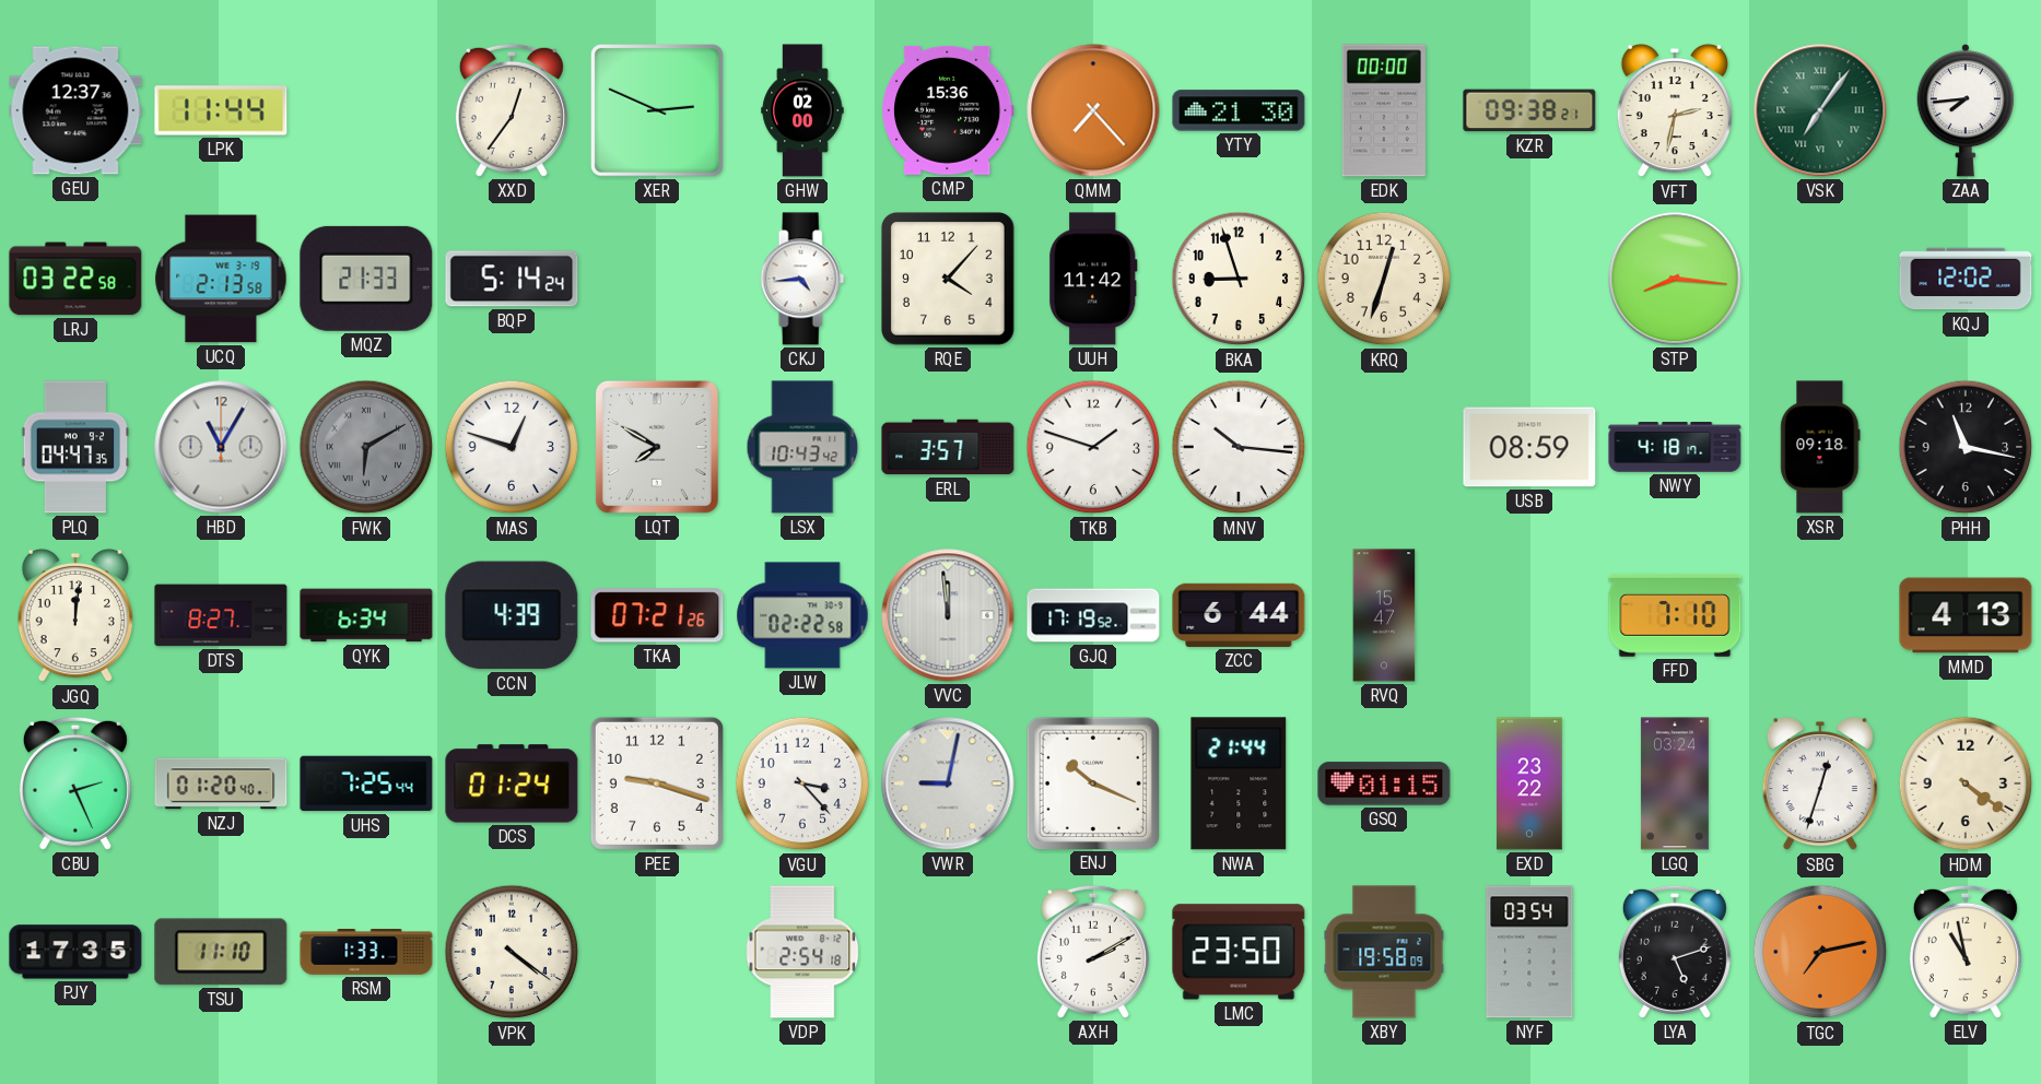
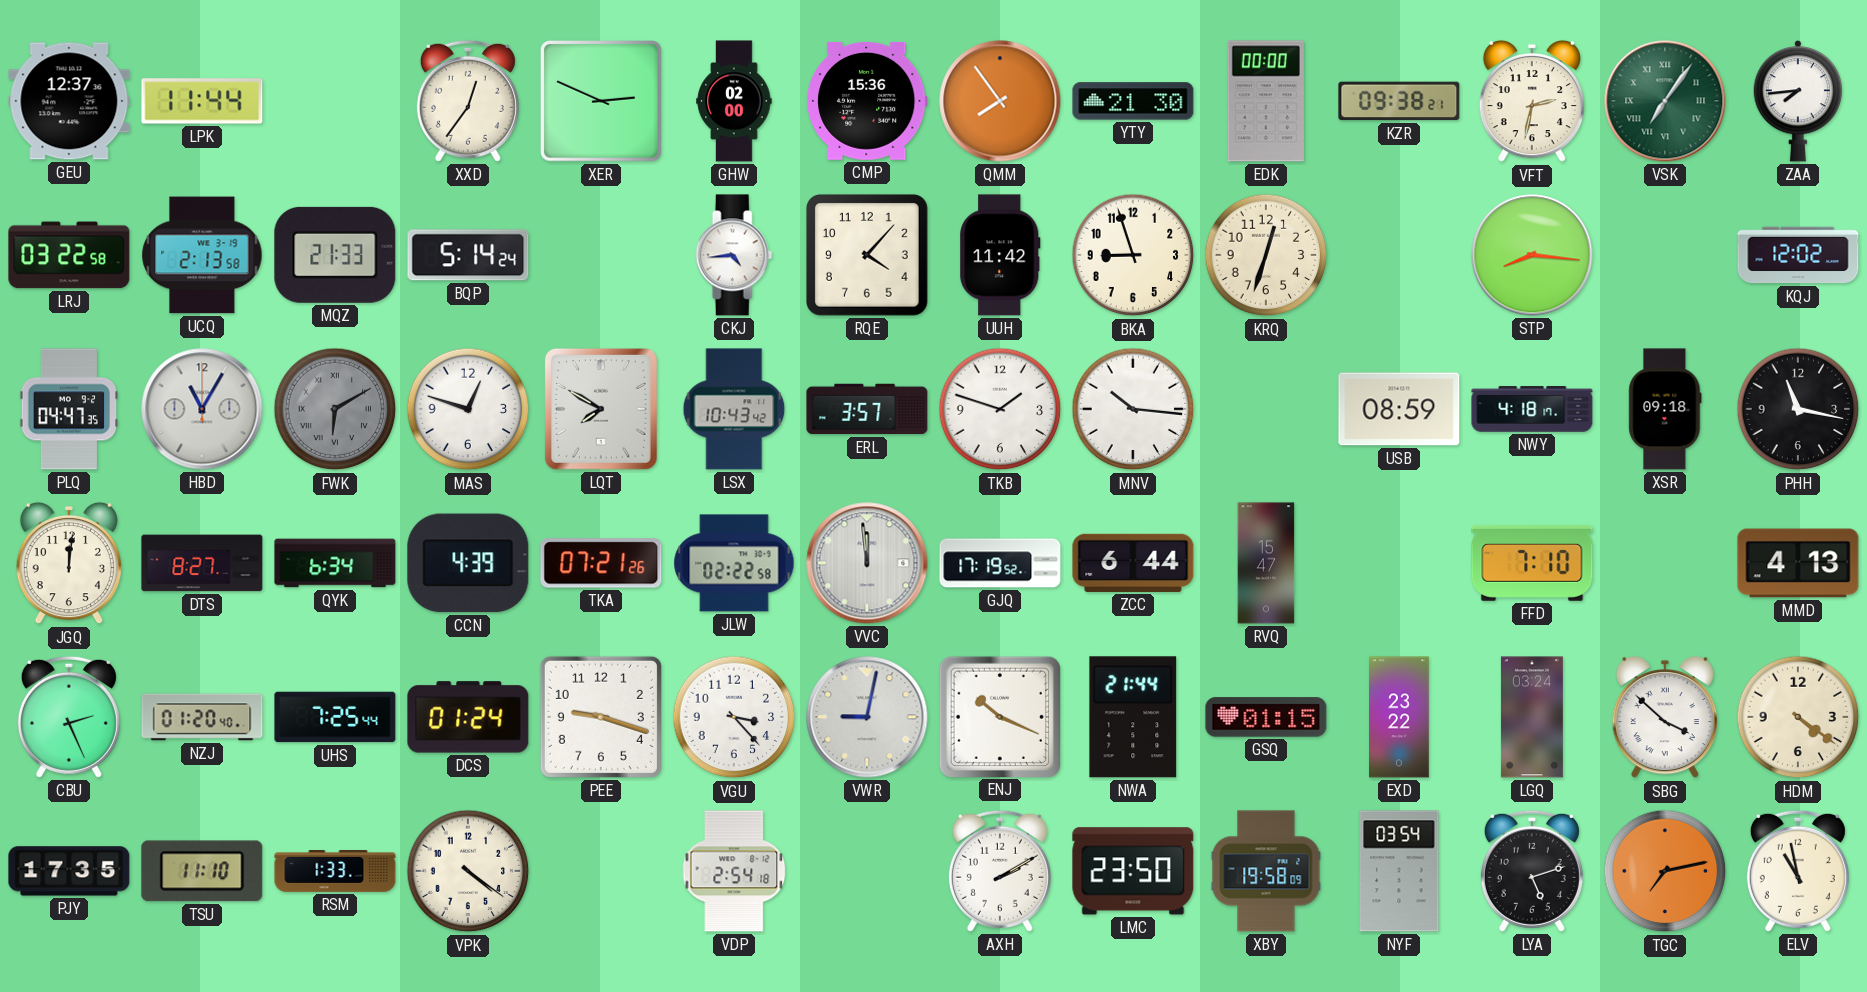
QMM: 7:23 -> 7:54
SBG: 12:33 -> 3:52
